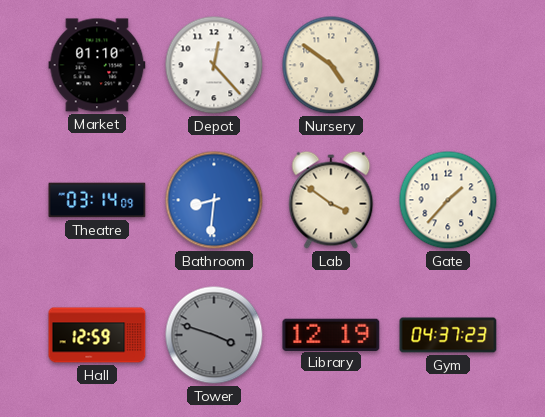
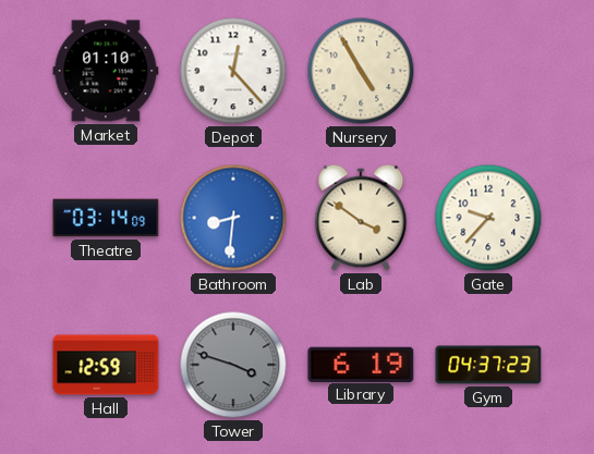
Nursery: 4:51 -> 4:55
Gate: 1:37 -> 9:37
Library: 12:19 -> 6:19
